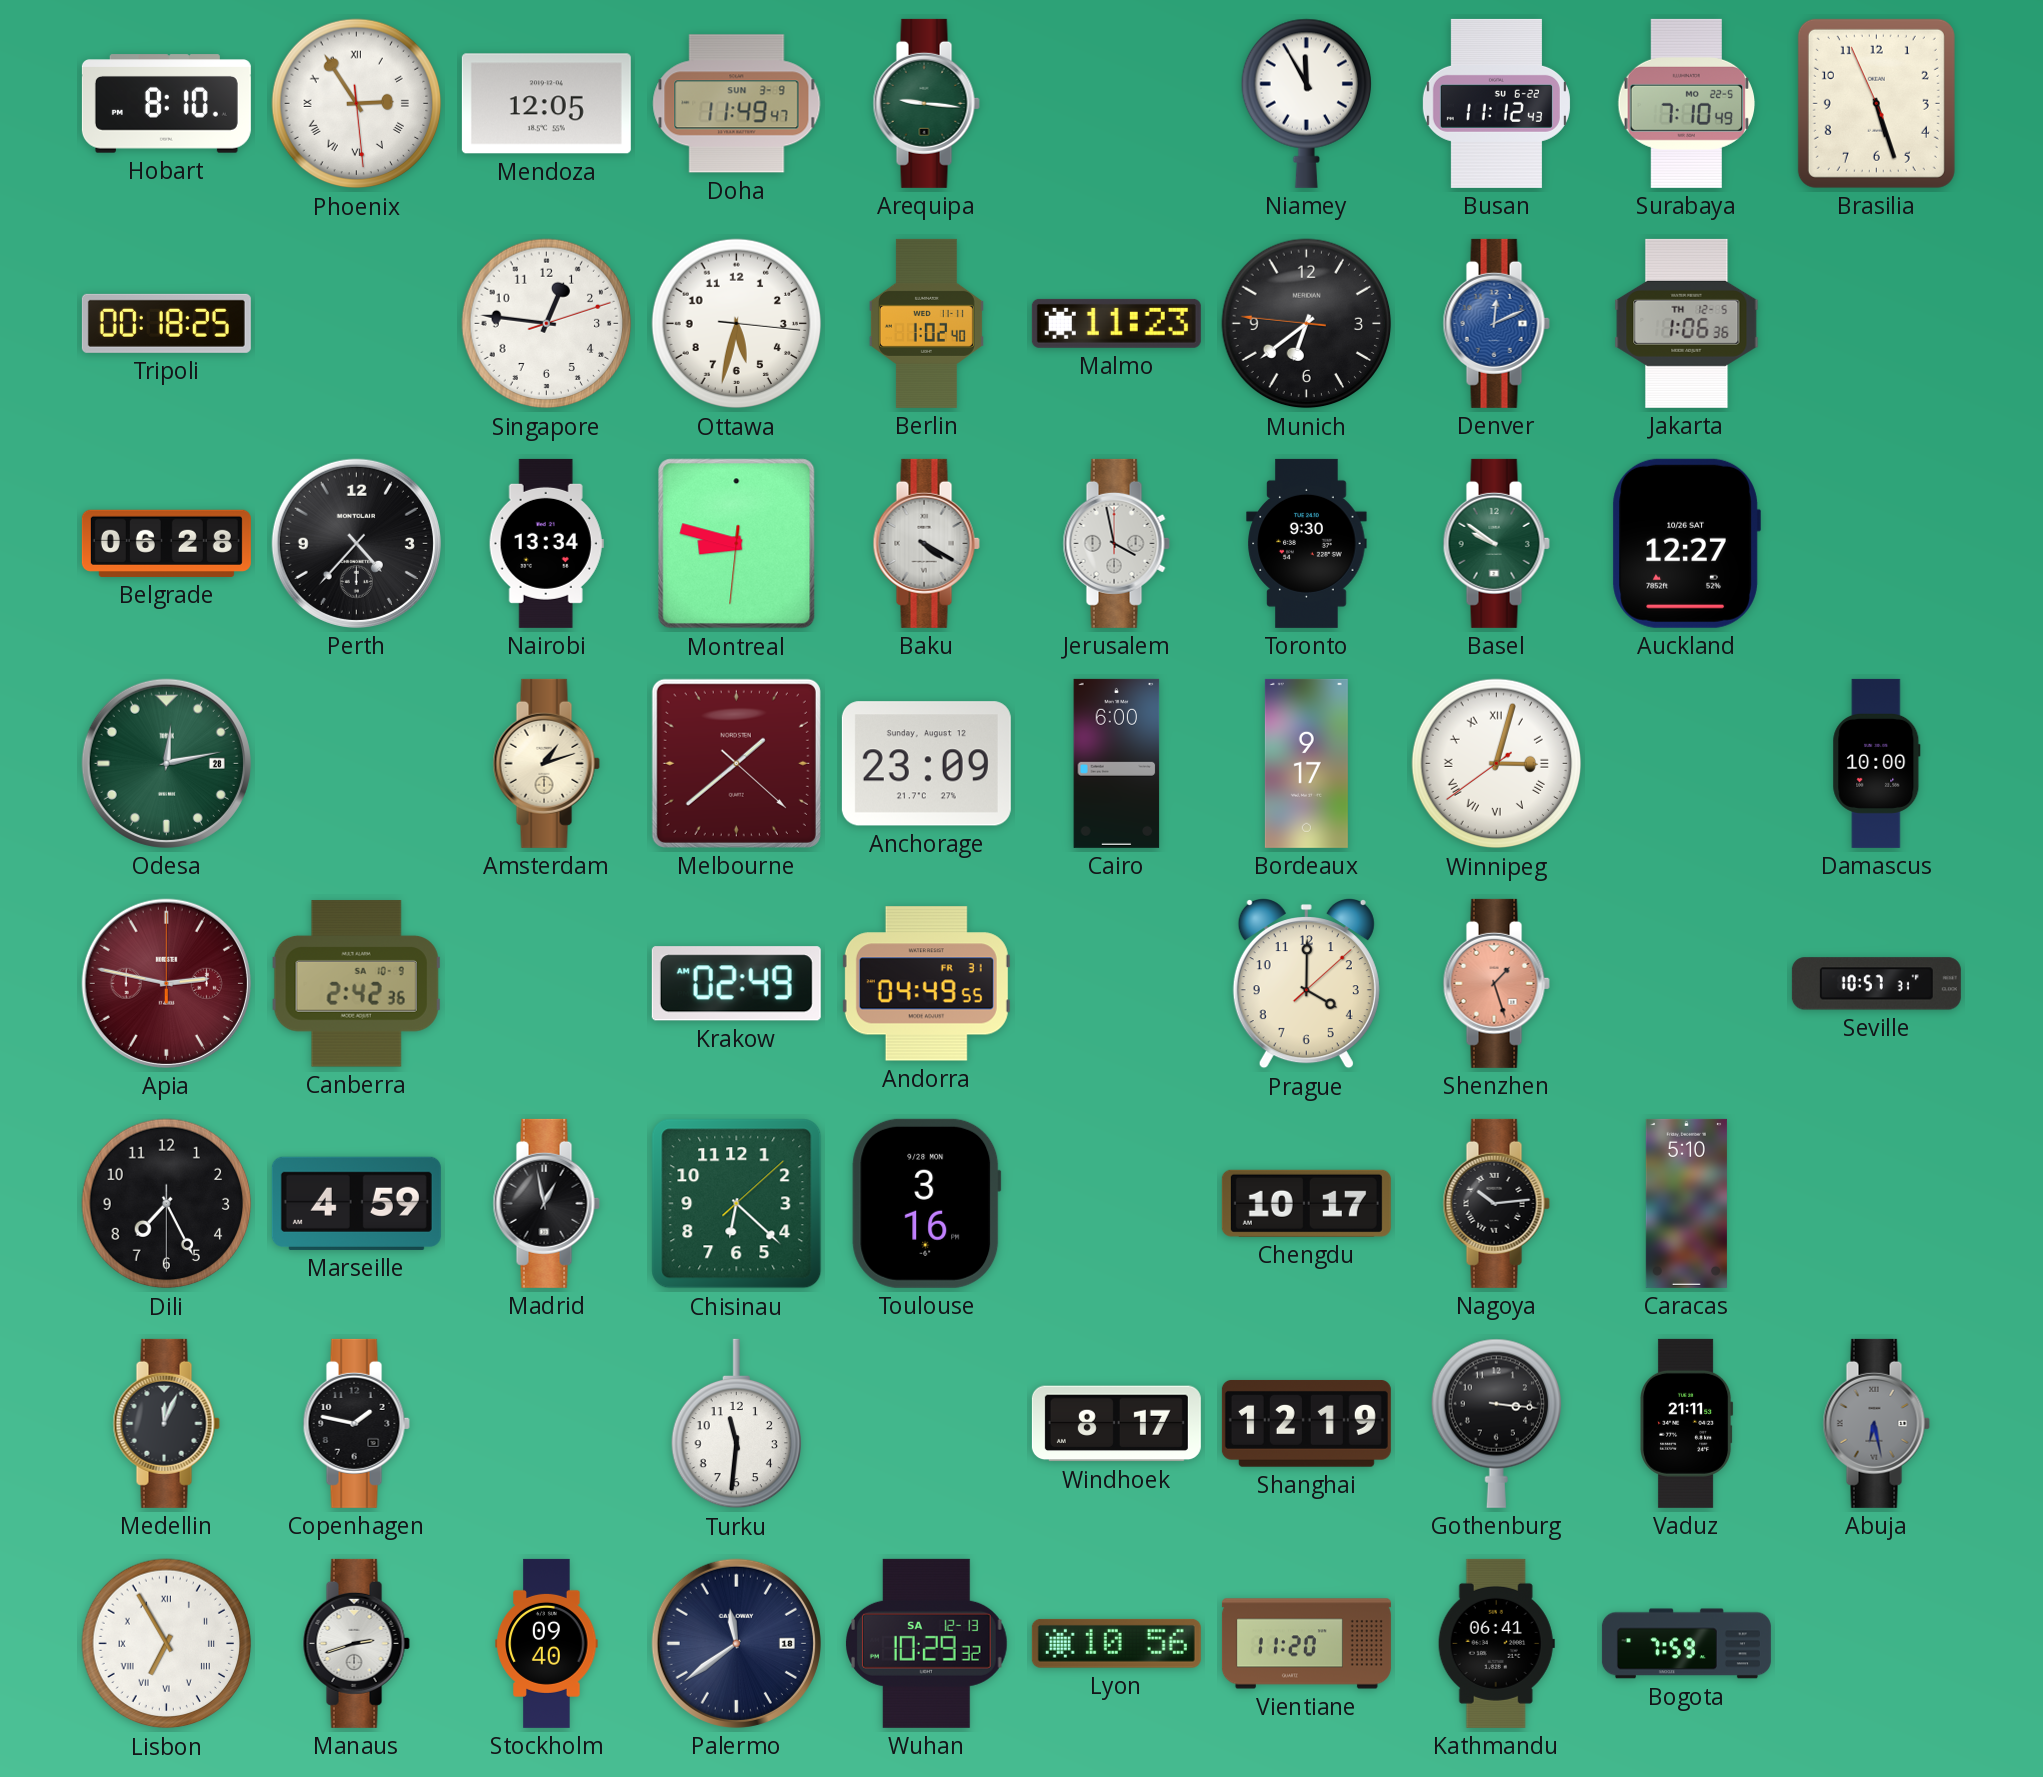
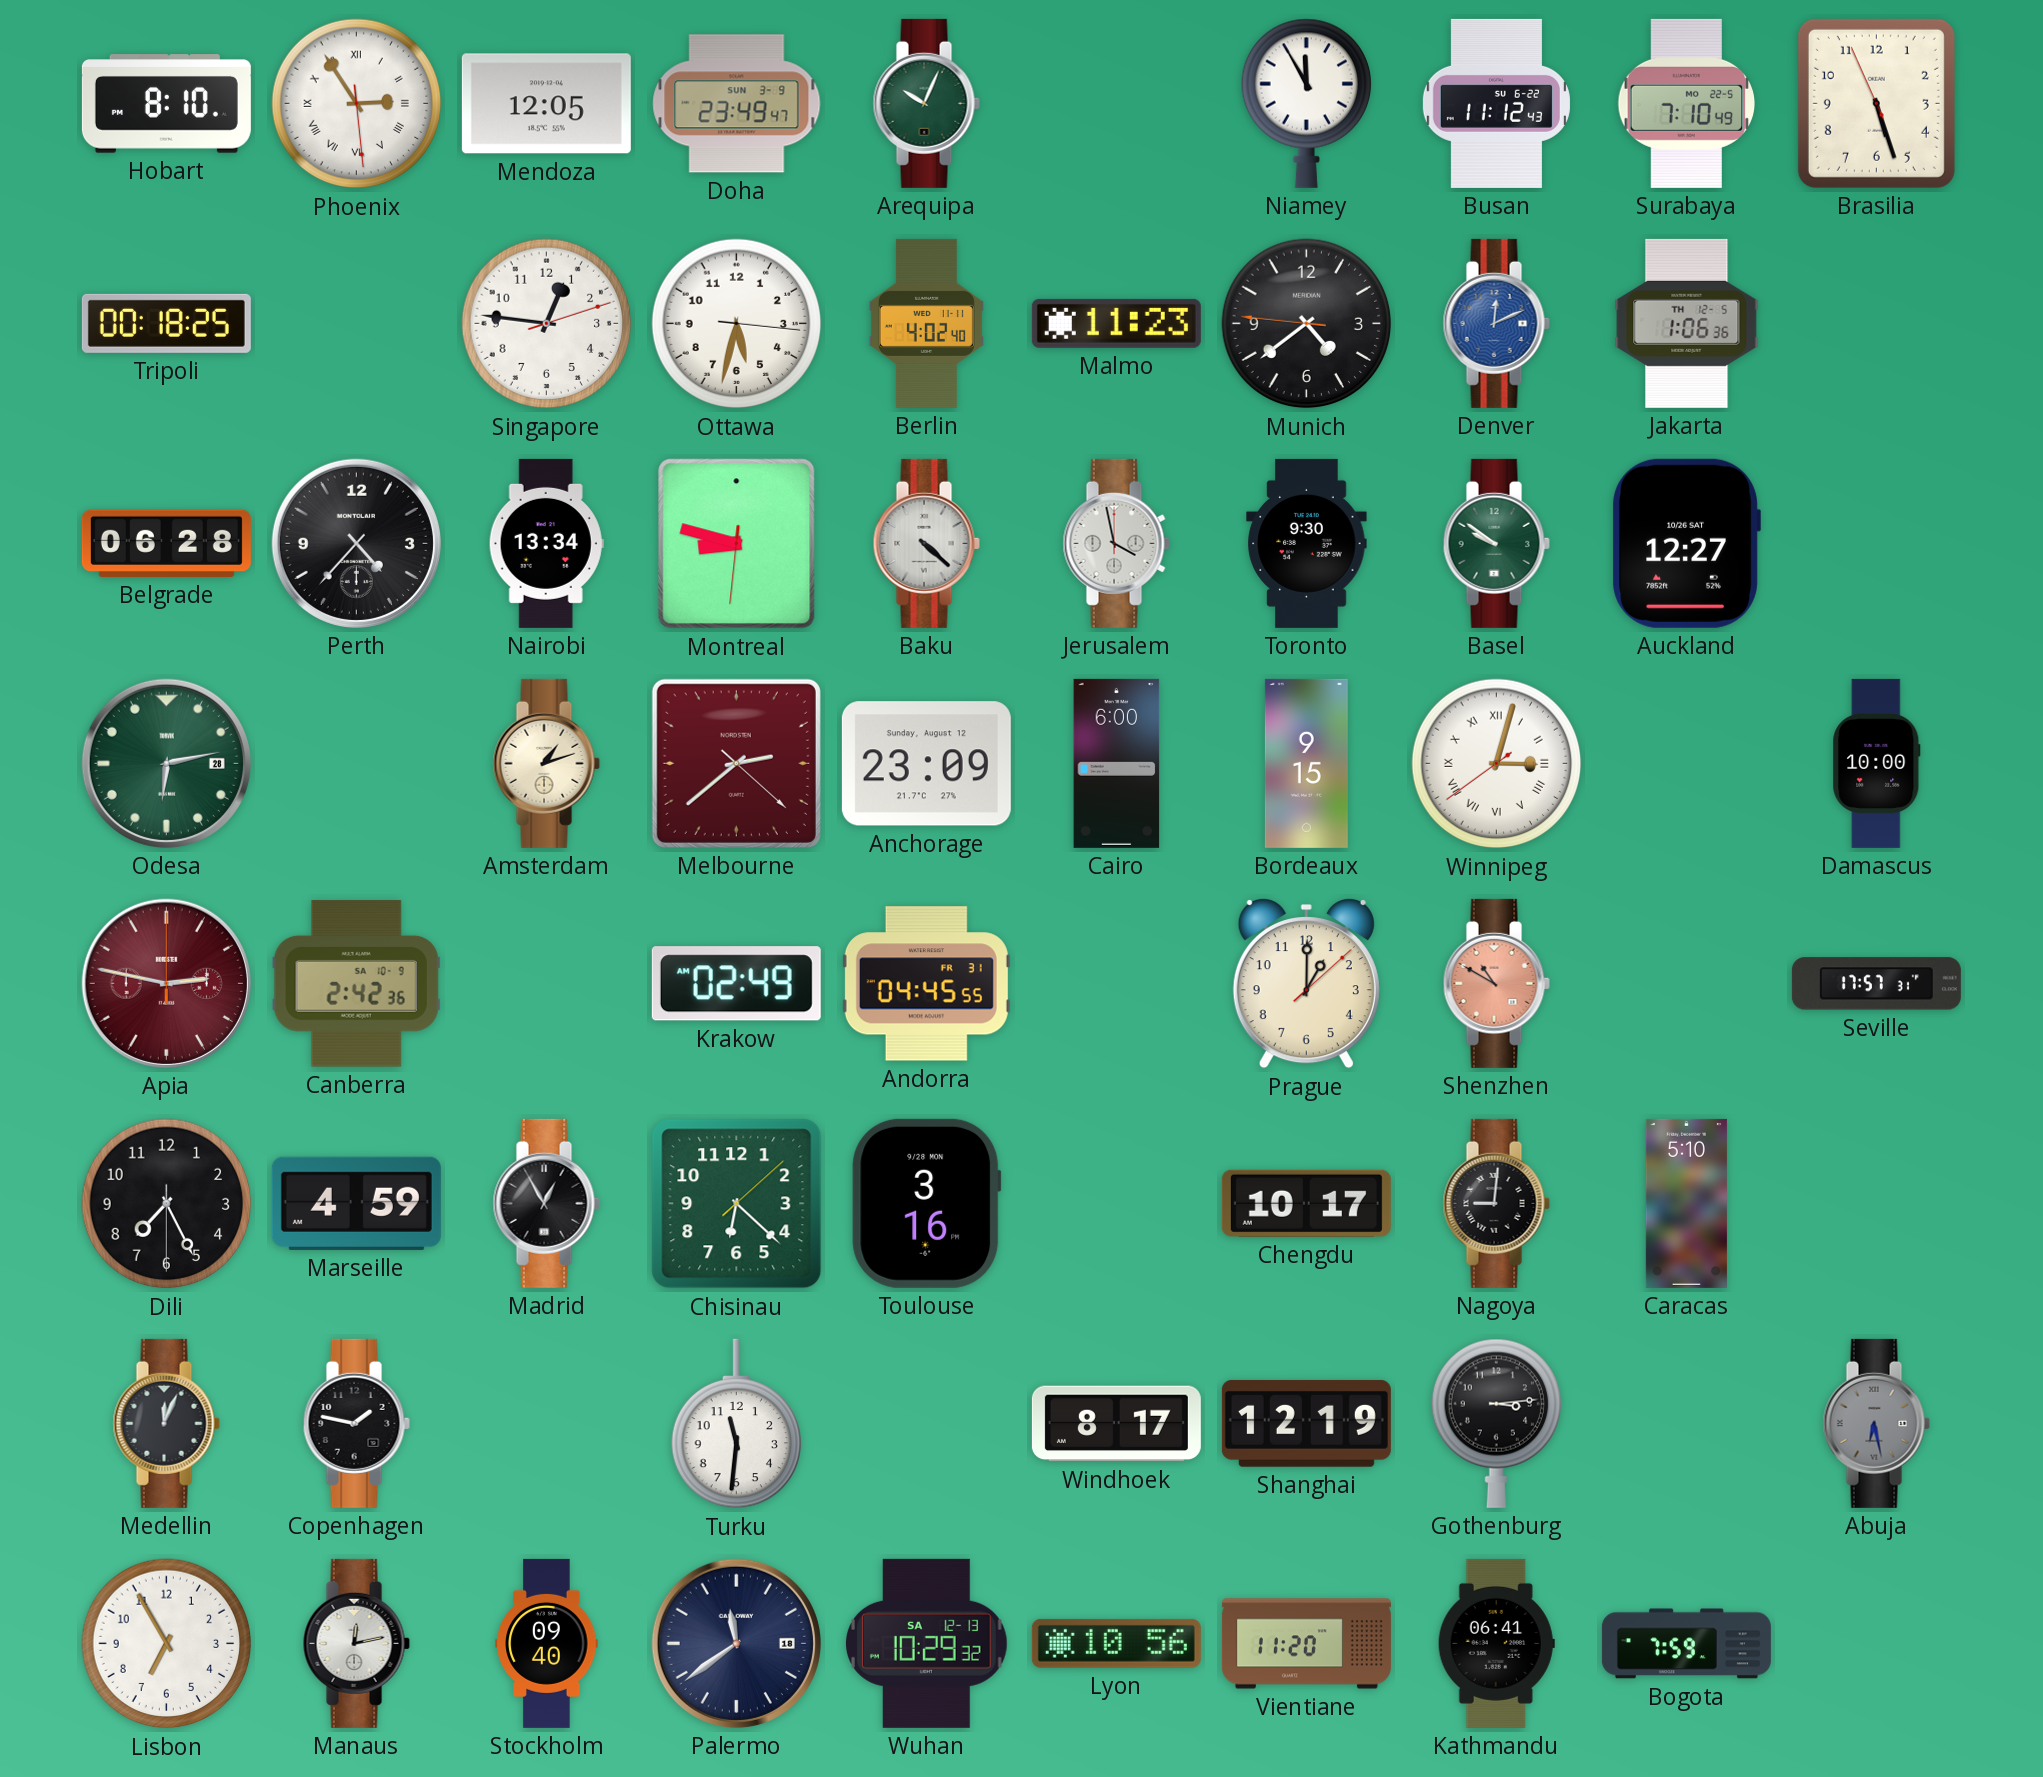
Doha: 11:49 -> 23:49
Arequipa: 9:16 -> 10:04
Berlin: 1:02 -> 4:02
Munich: 6:38 -> 4:38
Baku: 4:20 -> 4:22
Odesa: 12:13 -> 6:13
Melbourne: 1:38 -> 2:38
Bordeaux: 9:17 -> 9:15
Andorra: 04:49 -> 04:45
Prague: 4:00 -> 1:00
Shenzhen: 1:27 -> 10:50
Seville: 10:57 -> 17:57
Madrid: 12:58 -> 12:55
Nagoya: 10:14 -> 9:01
Gothenburg: 3:16 -> 3:14
Vaduz: 21:11 -> none
Lisbon numerals: Roman -> Arabic
Manaus: 2:42 -> 12:13
